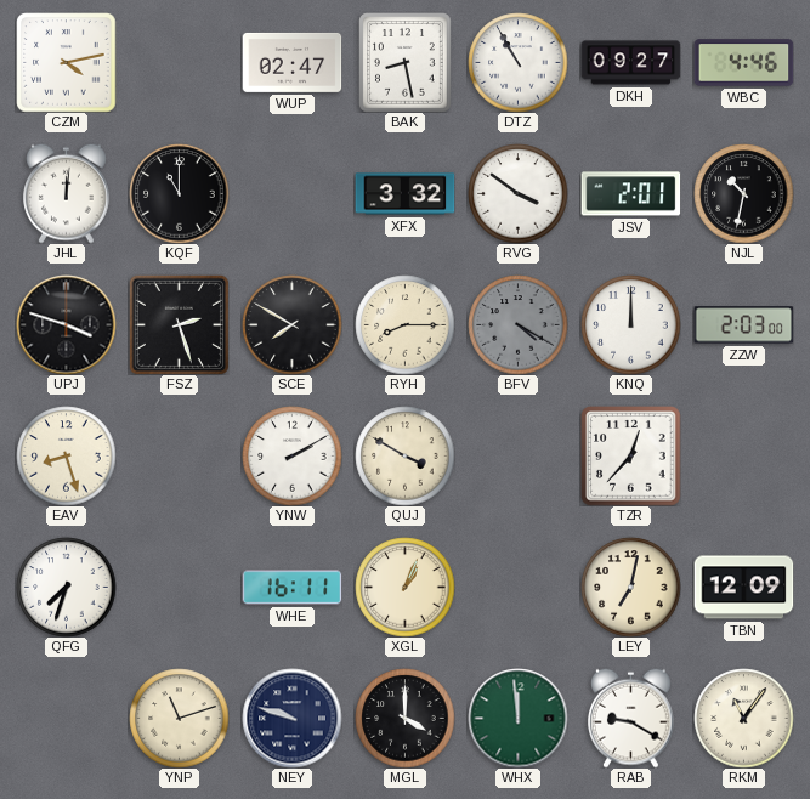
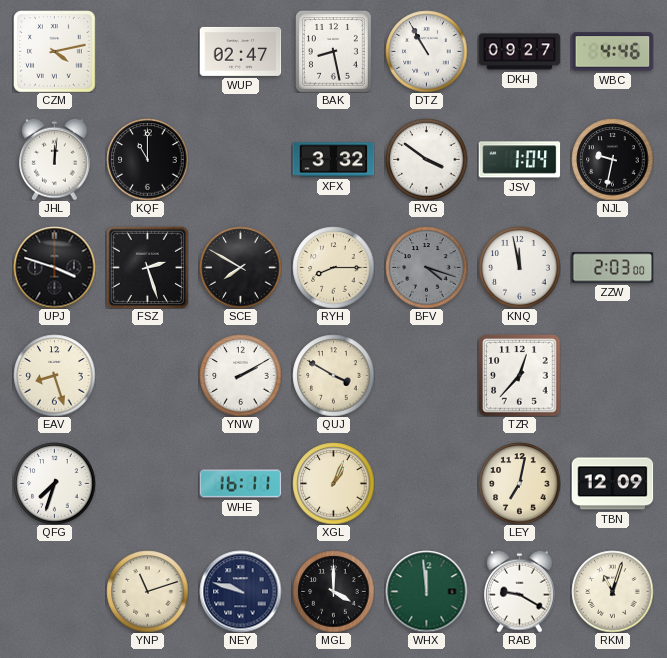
JSV: 2:01 -> 1:04
NJL: 10:32 -> 9:32
BFV: 4:20 -> 4:18
KNQ: 12:00 -> 11:58
RKM: 11:06 -> 11:03
